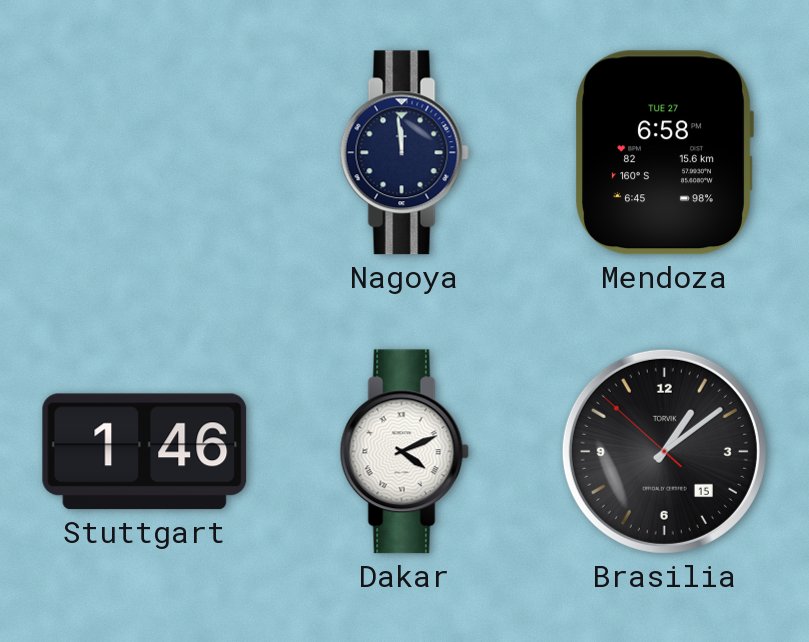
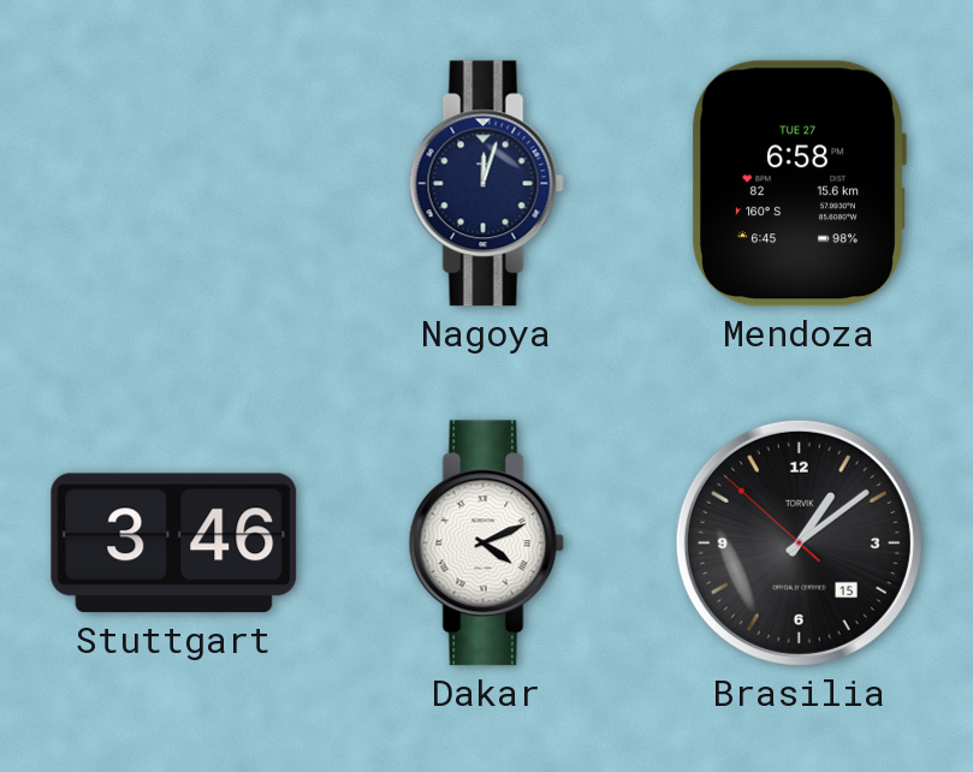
Nagoya: 11:59 -> 12:03
Stuttgart: 1:46 -> 3:46
